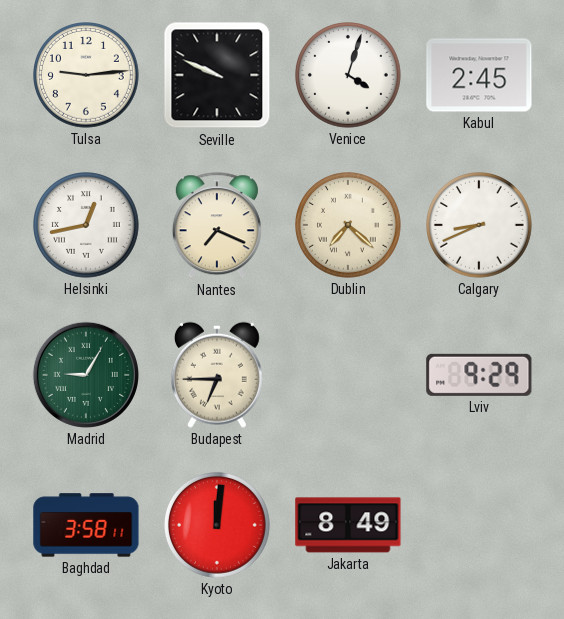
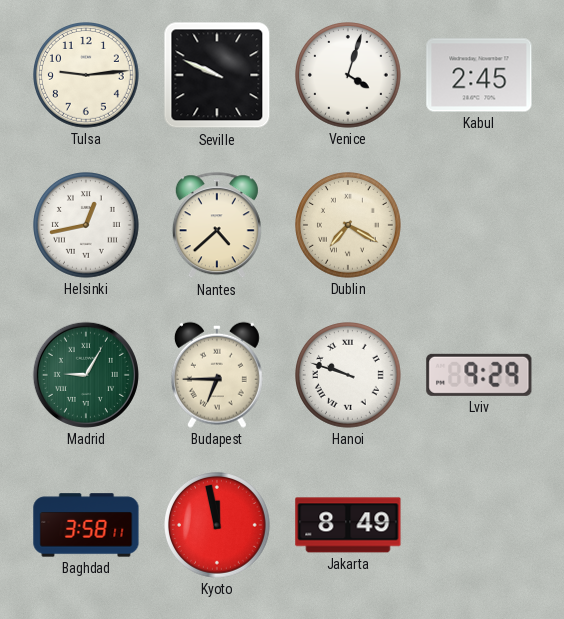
Nantes: 7:19 -> 4:38
Dublin: 7:22 -> 7:20
Calgary: 8:41 -> none
Hanoi: none -> 9:48
Kyoto: 12:01 -> 11:58
